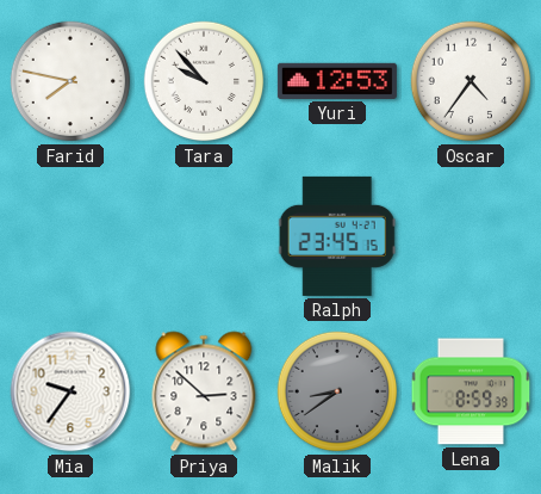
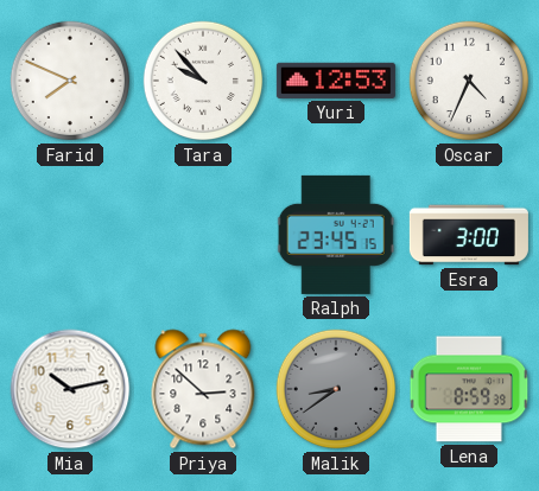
Farid: 7:47 -> 7:49
Oscar: 4:36 -> 4:34
Esra: none -> 3:00
Mia: 9:36 -> 10:13
